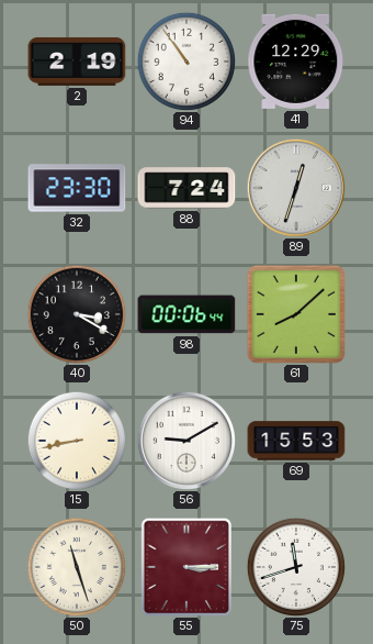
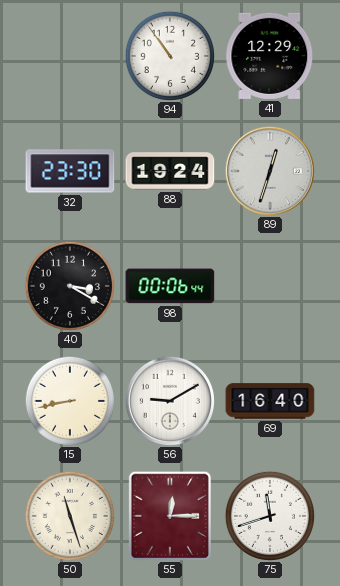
2: 2:19 -> none
88: 7:24 -> 19:24
61: 8:08 -> none
69: 15:53 -> 16:40
55: 3:15 -> 12:15
